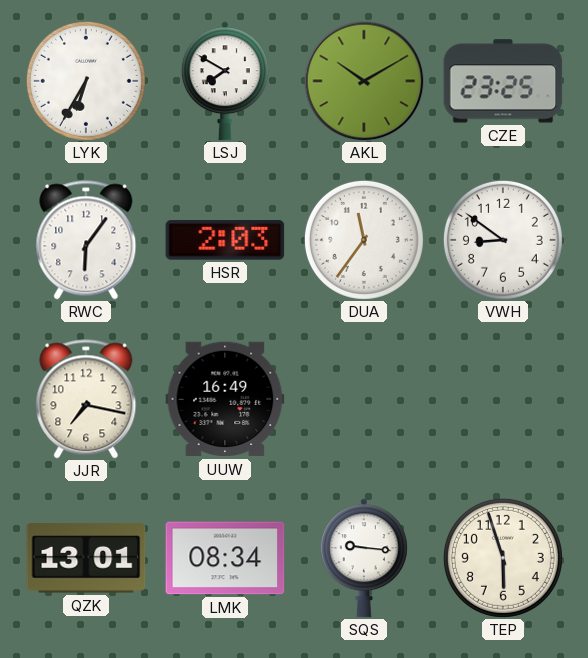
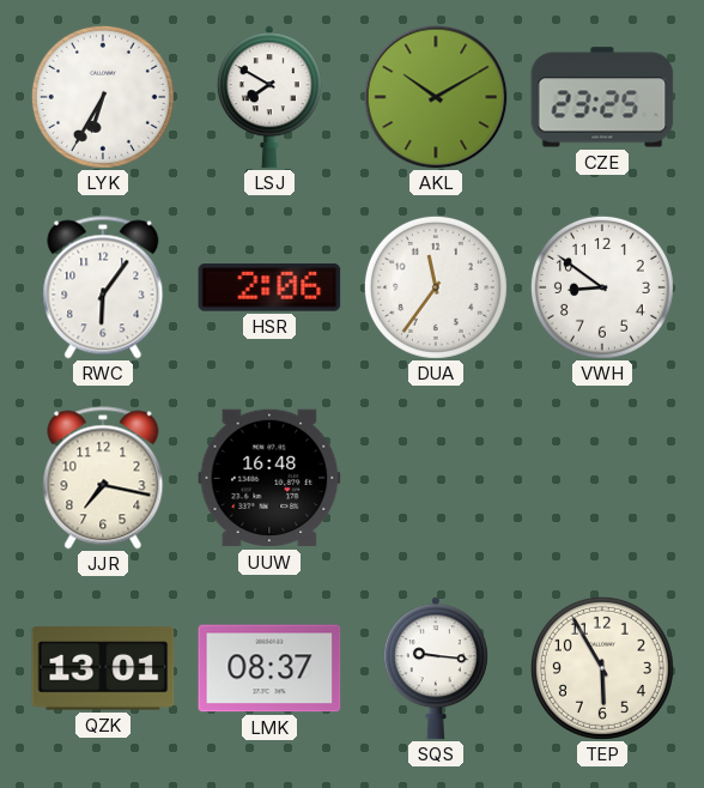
HSR: 2:03 -> 2:06
UUW: 16:49 -> 16:48
LMK: 08:34 -> 08:37
TEP: 5:57 -> 5:55
